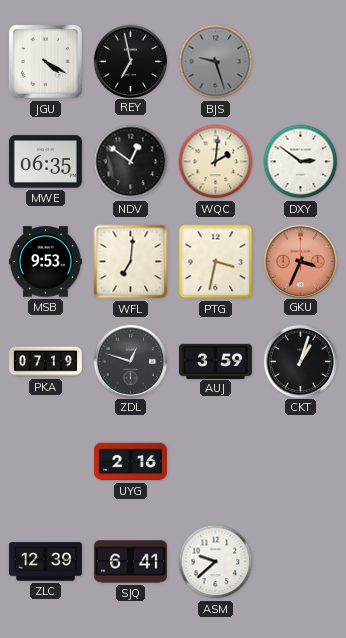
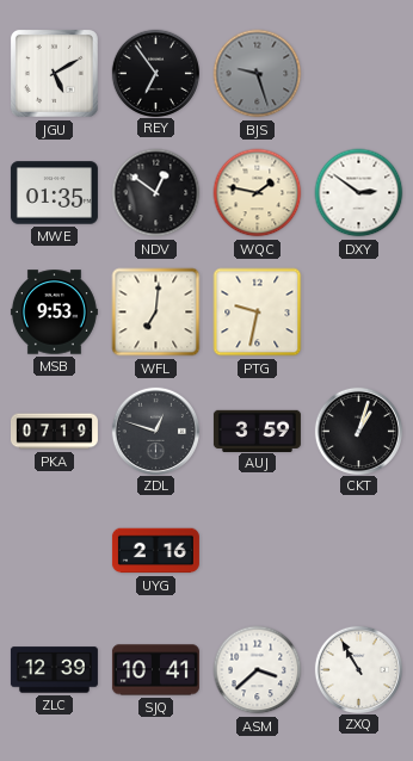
JGU: 4:20 -> 5:10
REY: 6:58 -> 6:54
MWE: 06:35 -> 01:35
WQC: 2:01 -> 1:47
PTG: 3:32 -> 9:32
GKU: 3:34 -> none
SJQ: 6:41 -> 10:41
ASM: 9:38 -> 3:38
ZXQ: none -> 10:55
